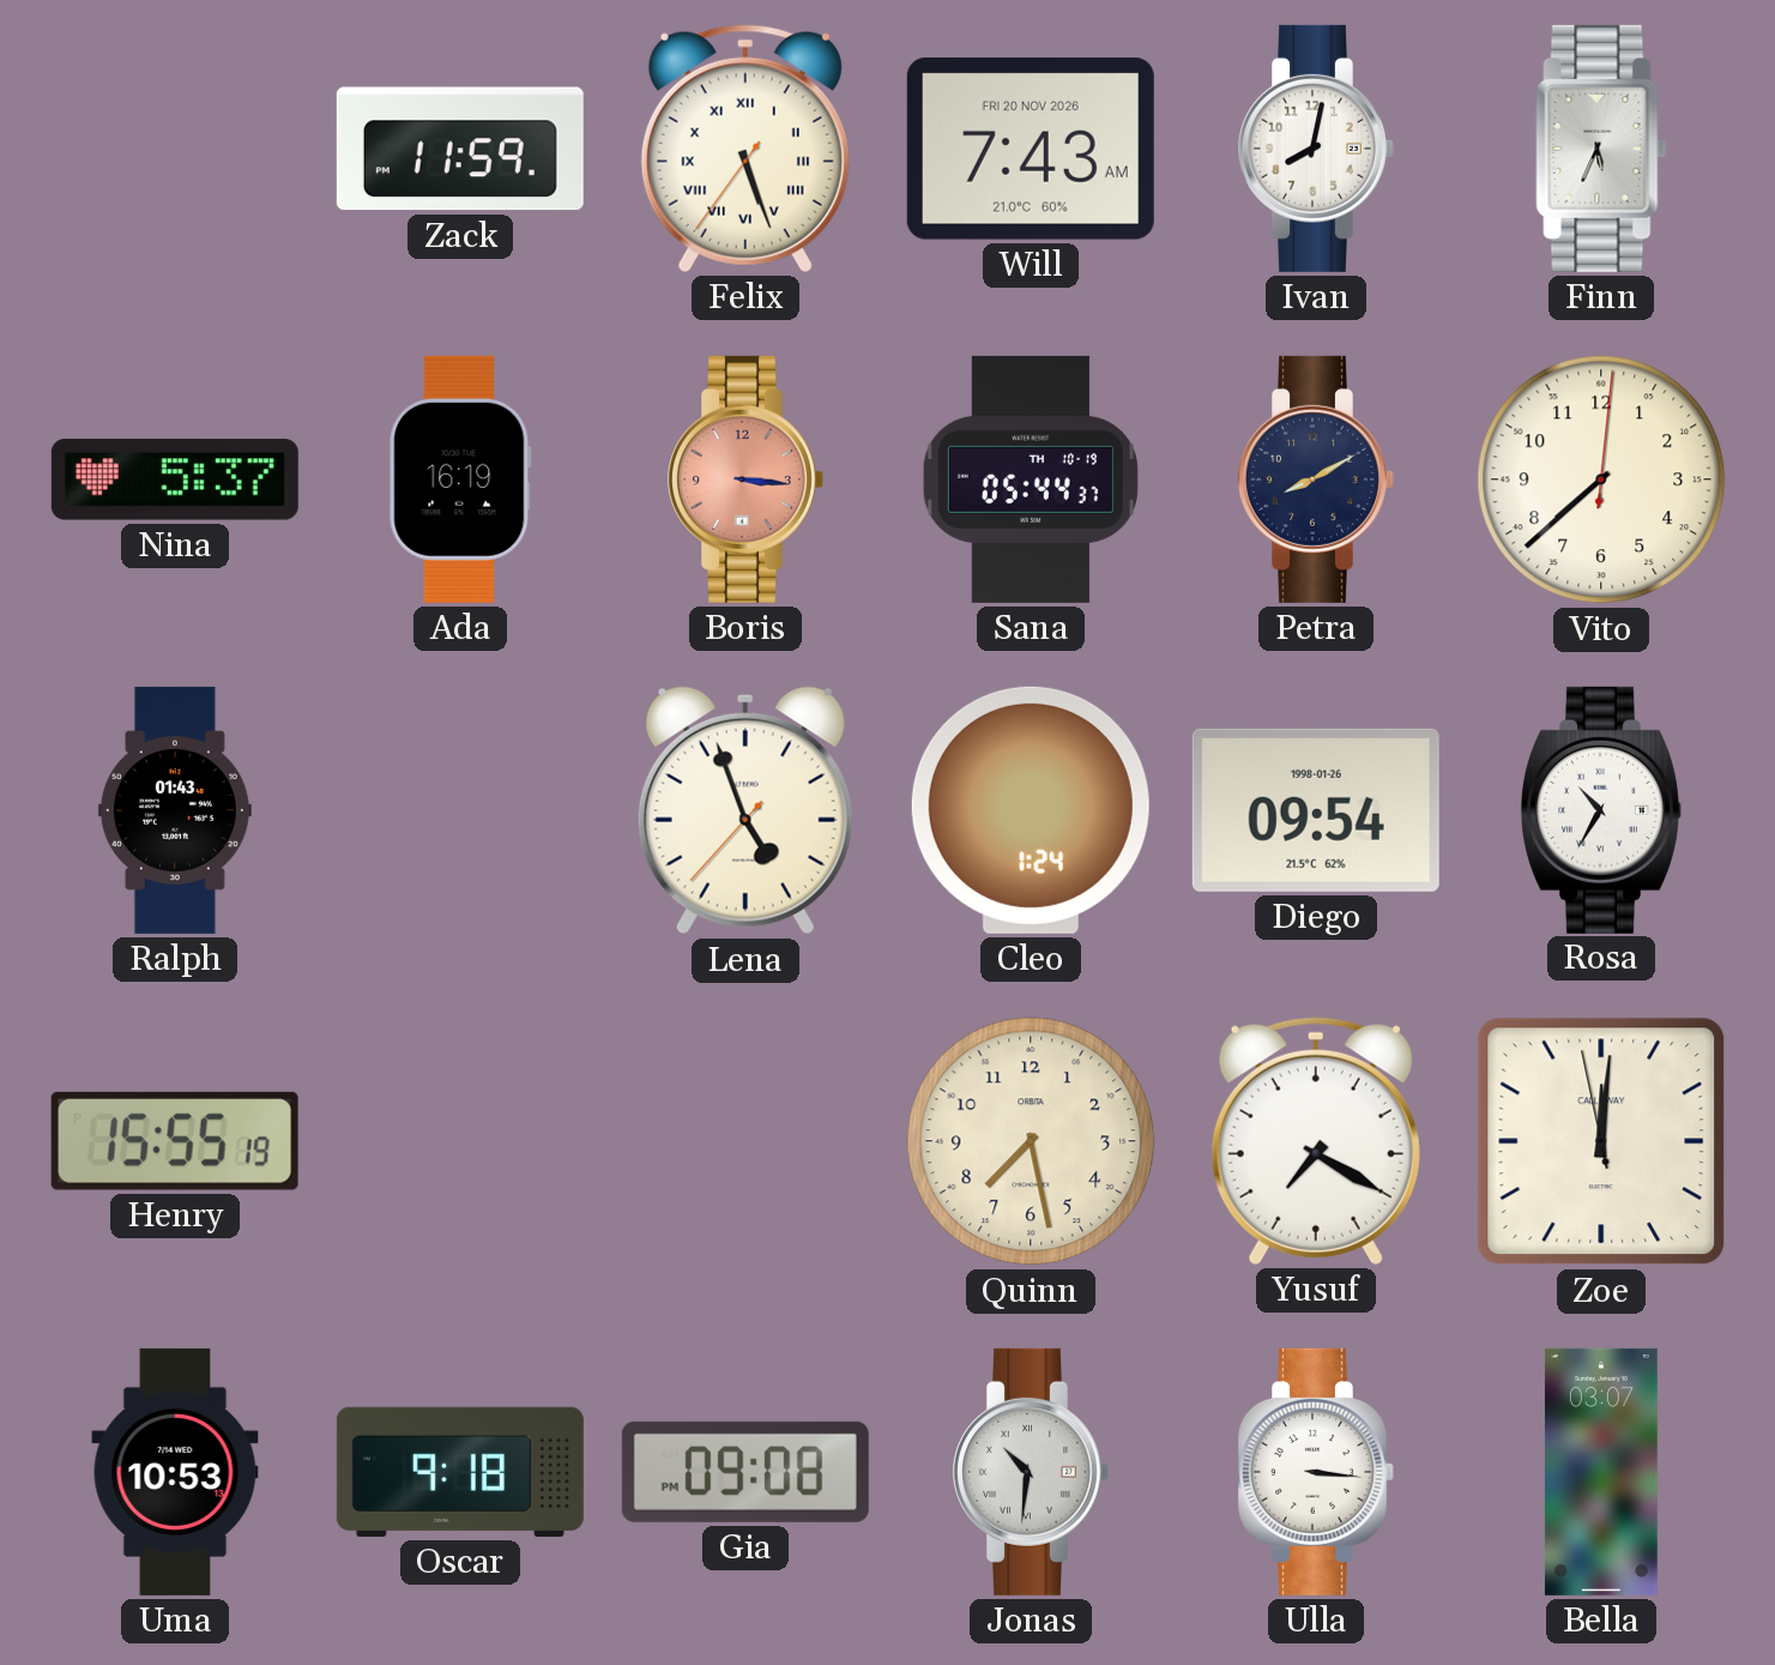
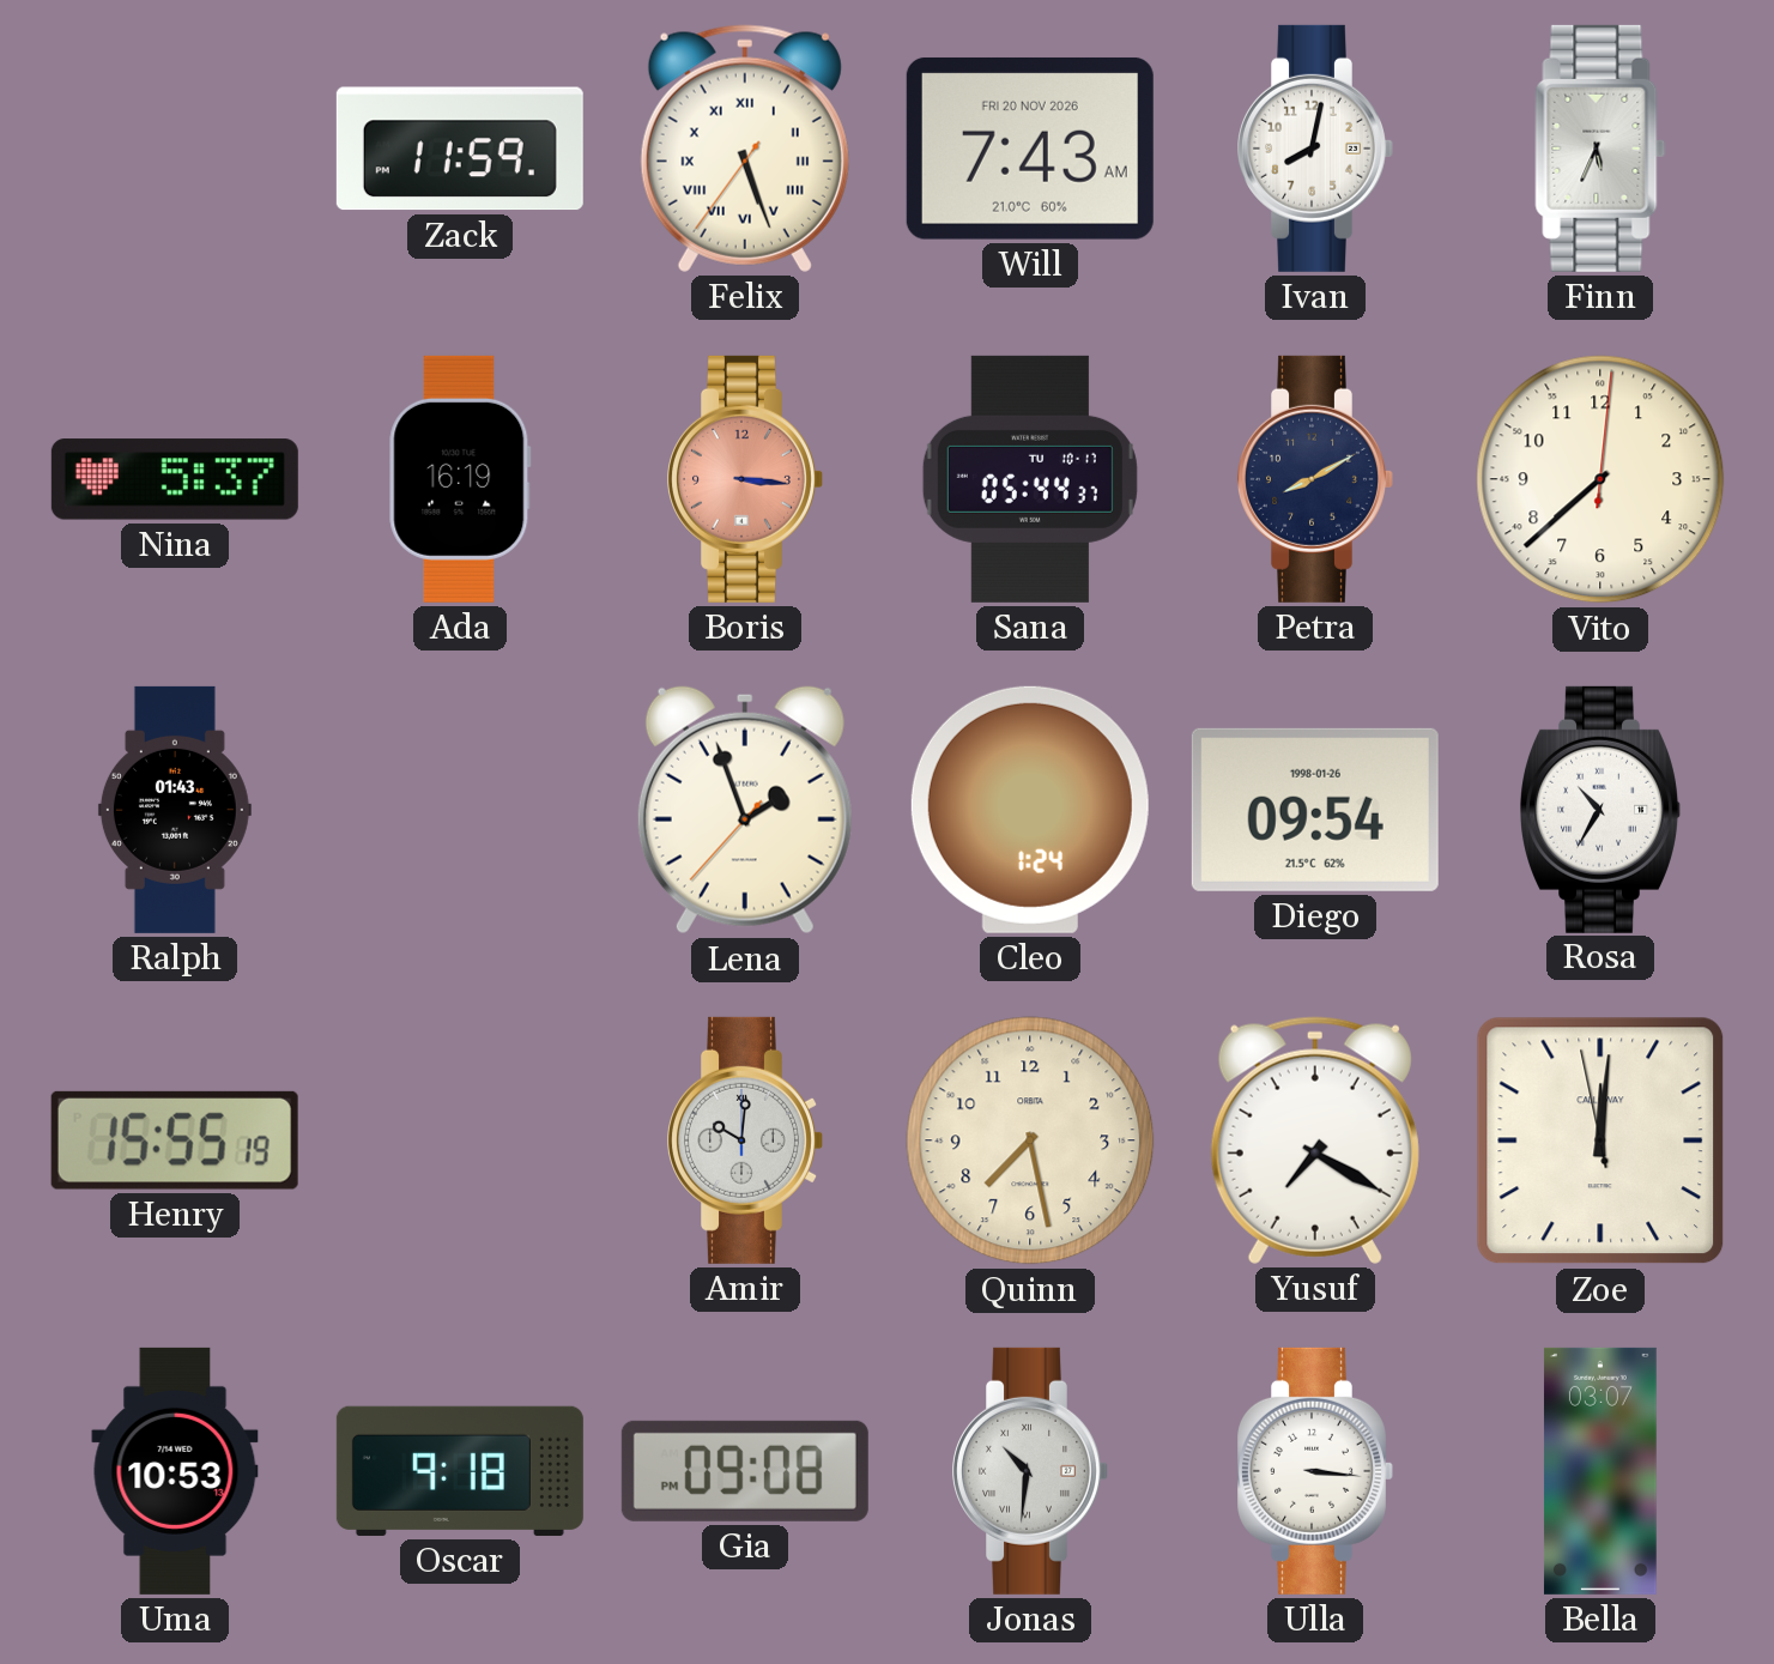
Sana date: TH 10-19 -> TU 10-17
Lena: 4:56 -> 1:56
Amir: none -> 10:01
